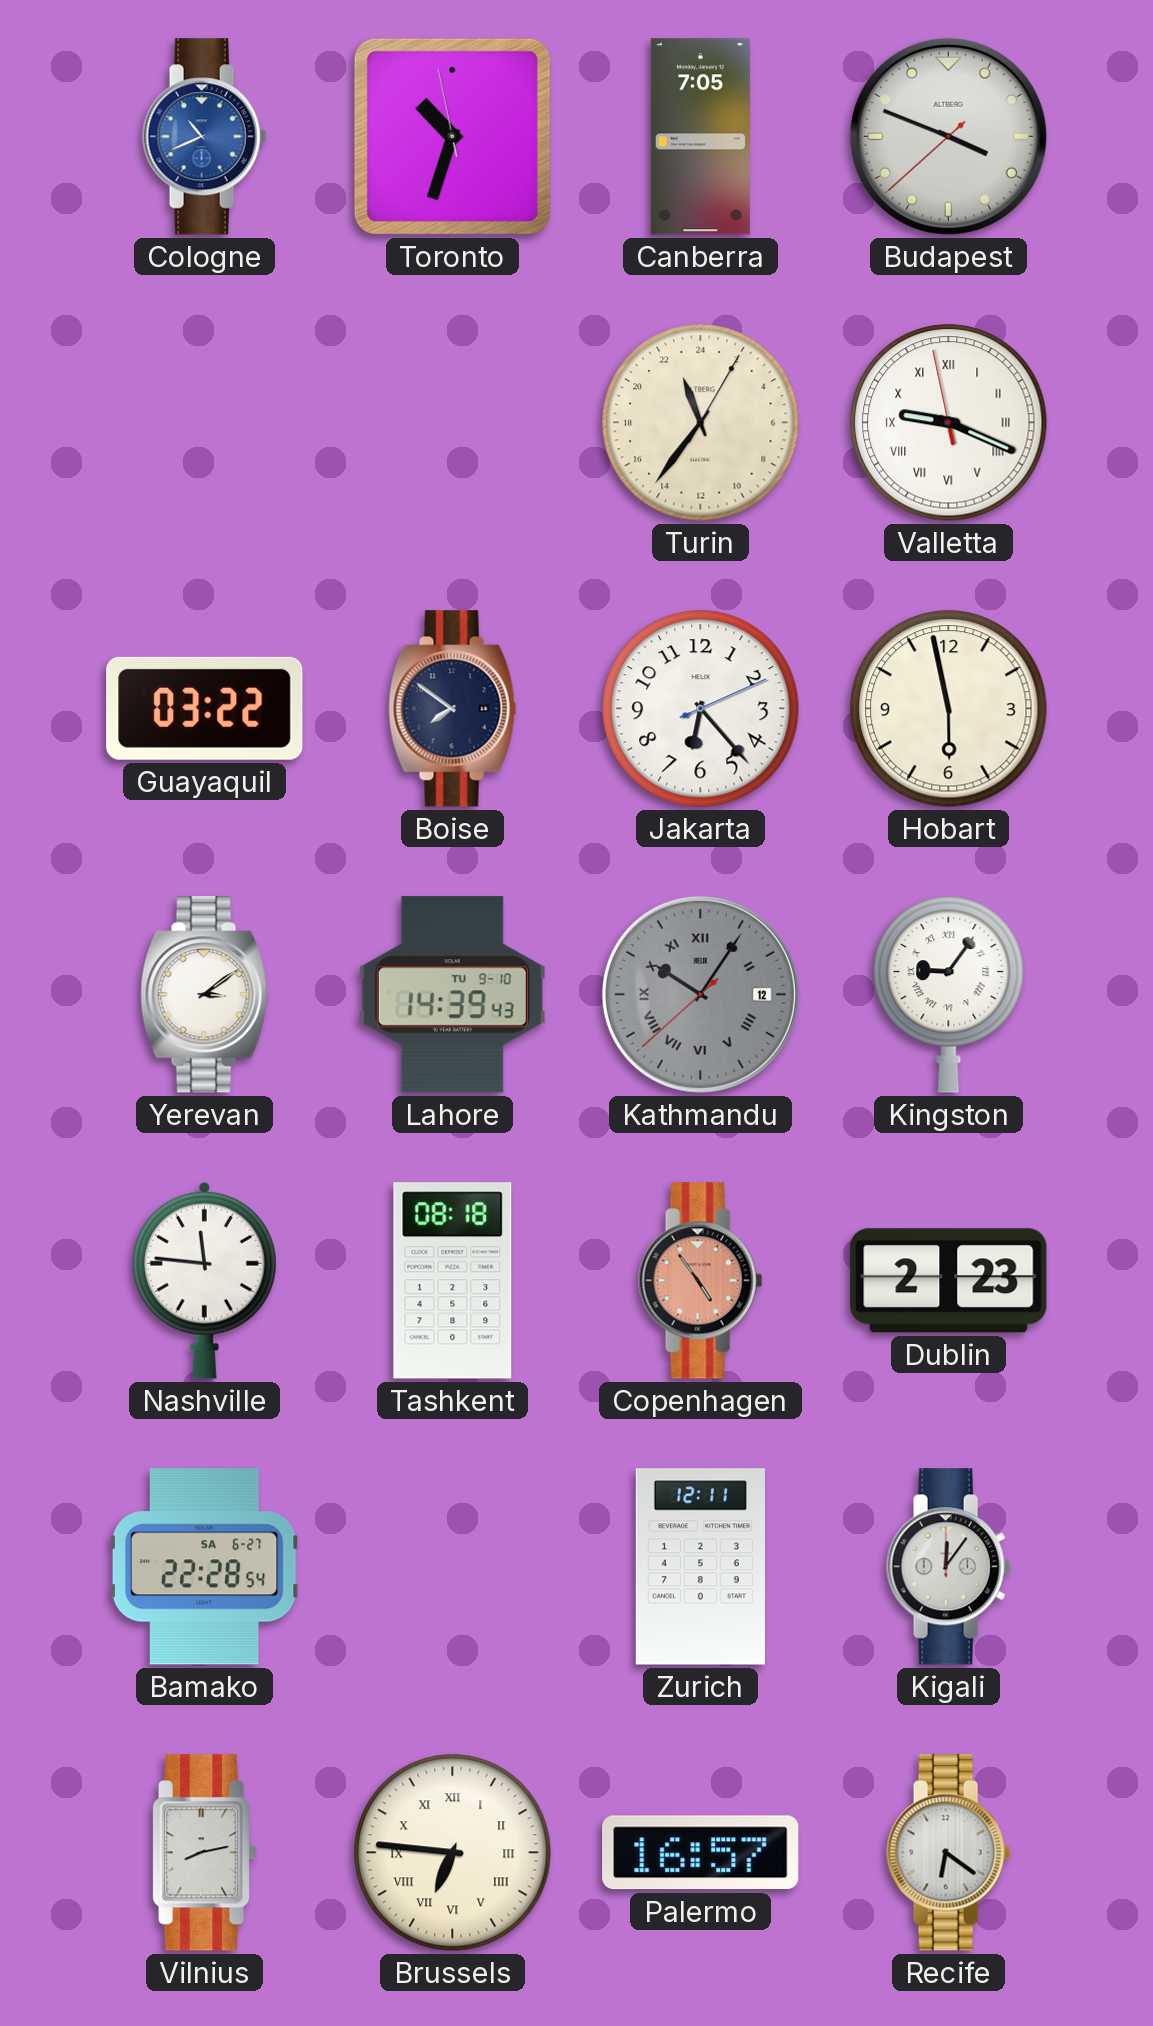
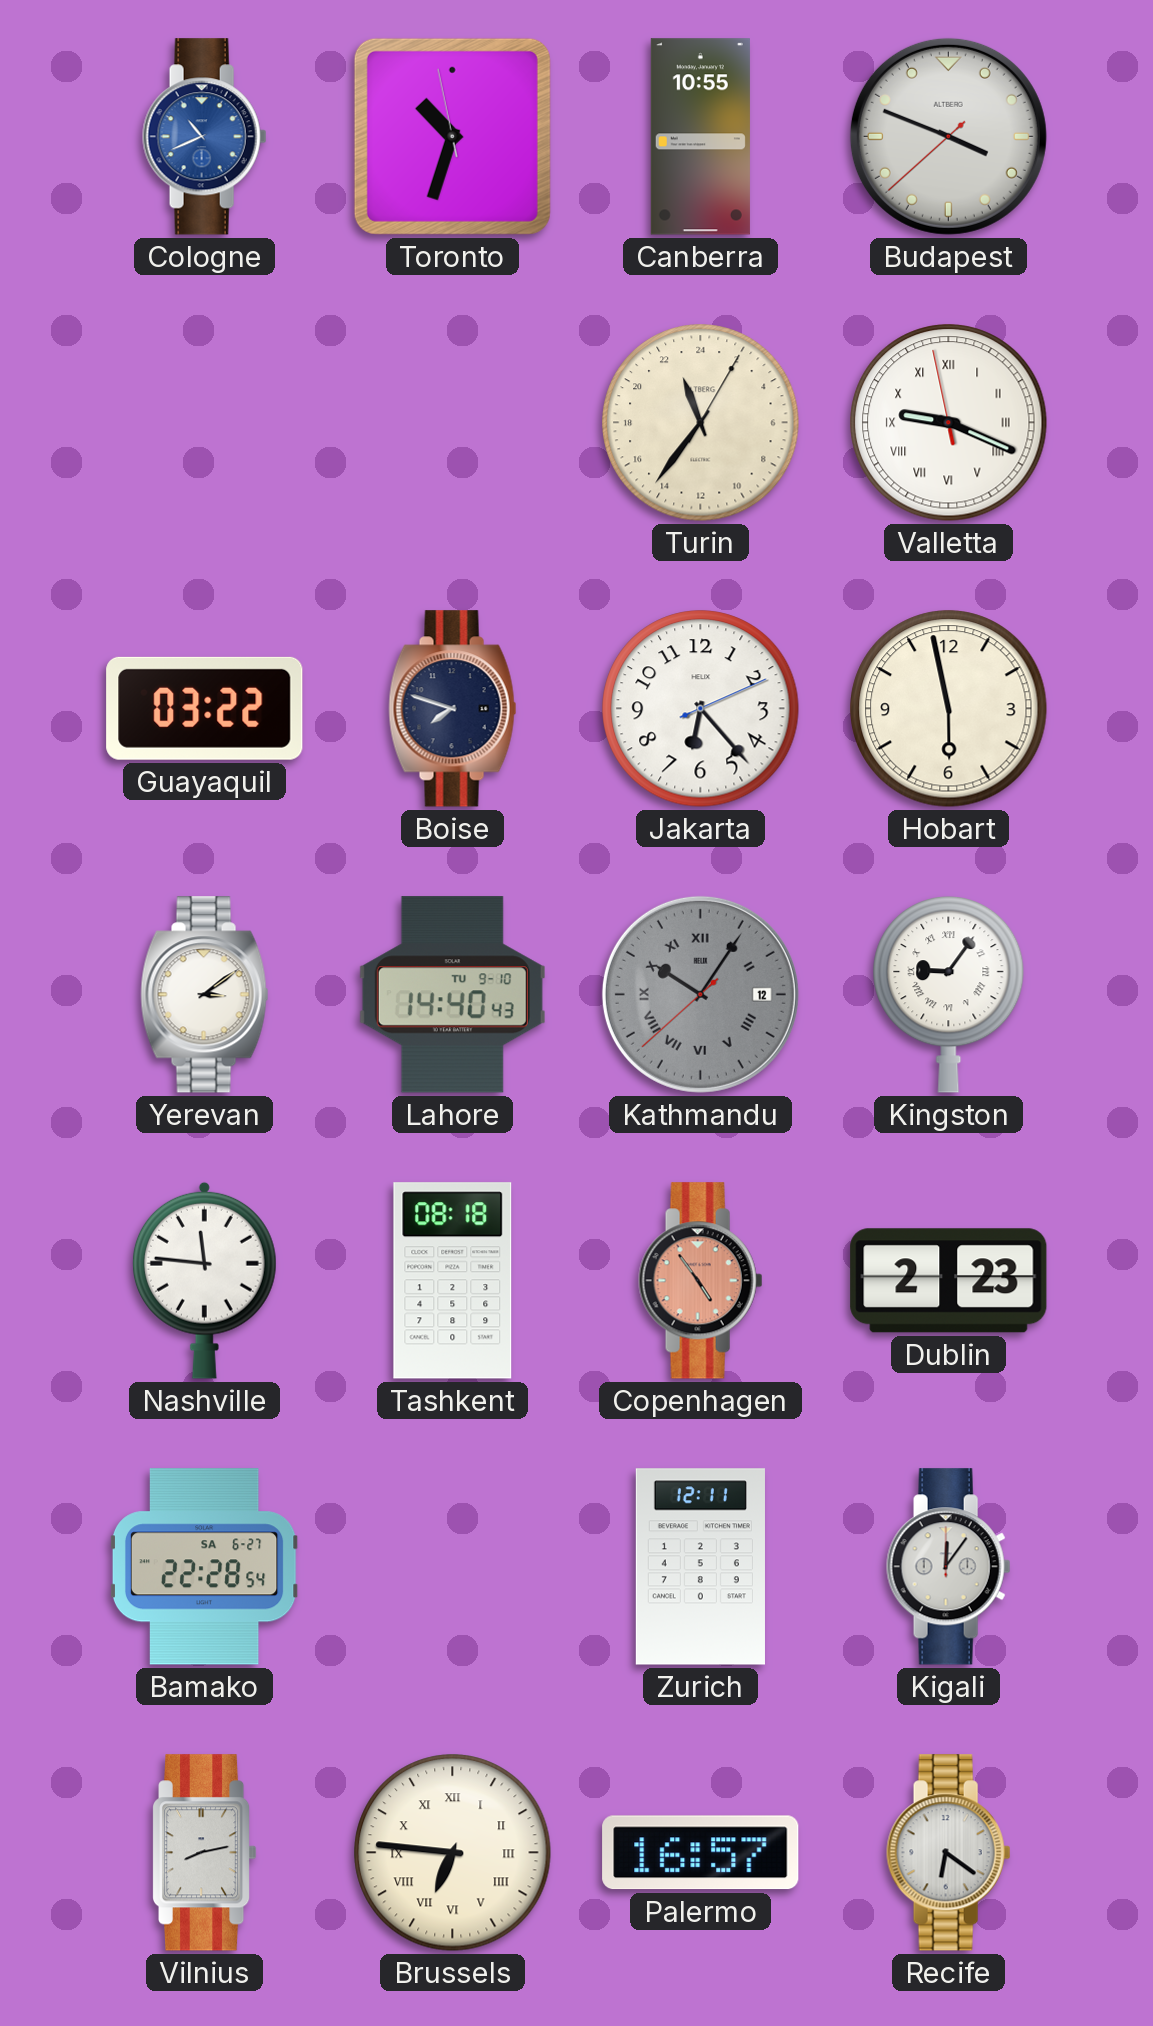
Canberra: 7:05 -> 10:55
Boise: 7:51 -> 7:48
Lahore: 14:39 -> 14:40
